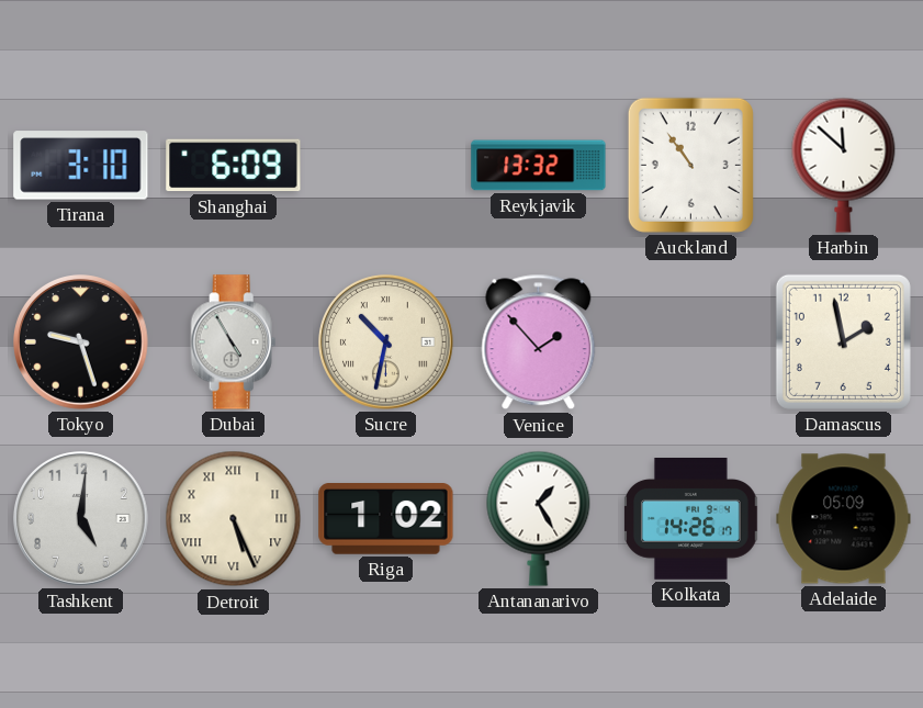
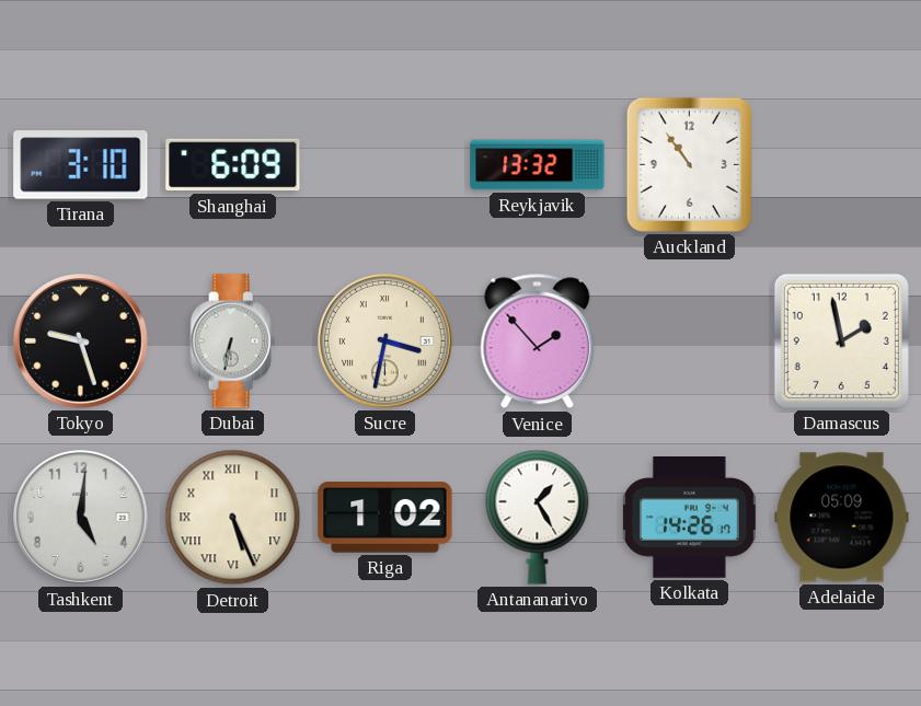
Harbin: 11:52 -> none
Dubai: 4:55 -> 6:32
Sucre: 10:32 -> 3:32
